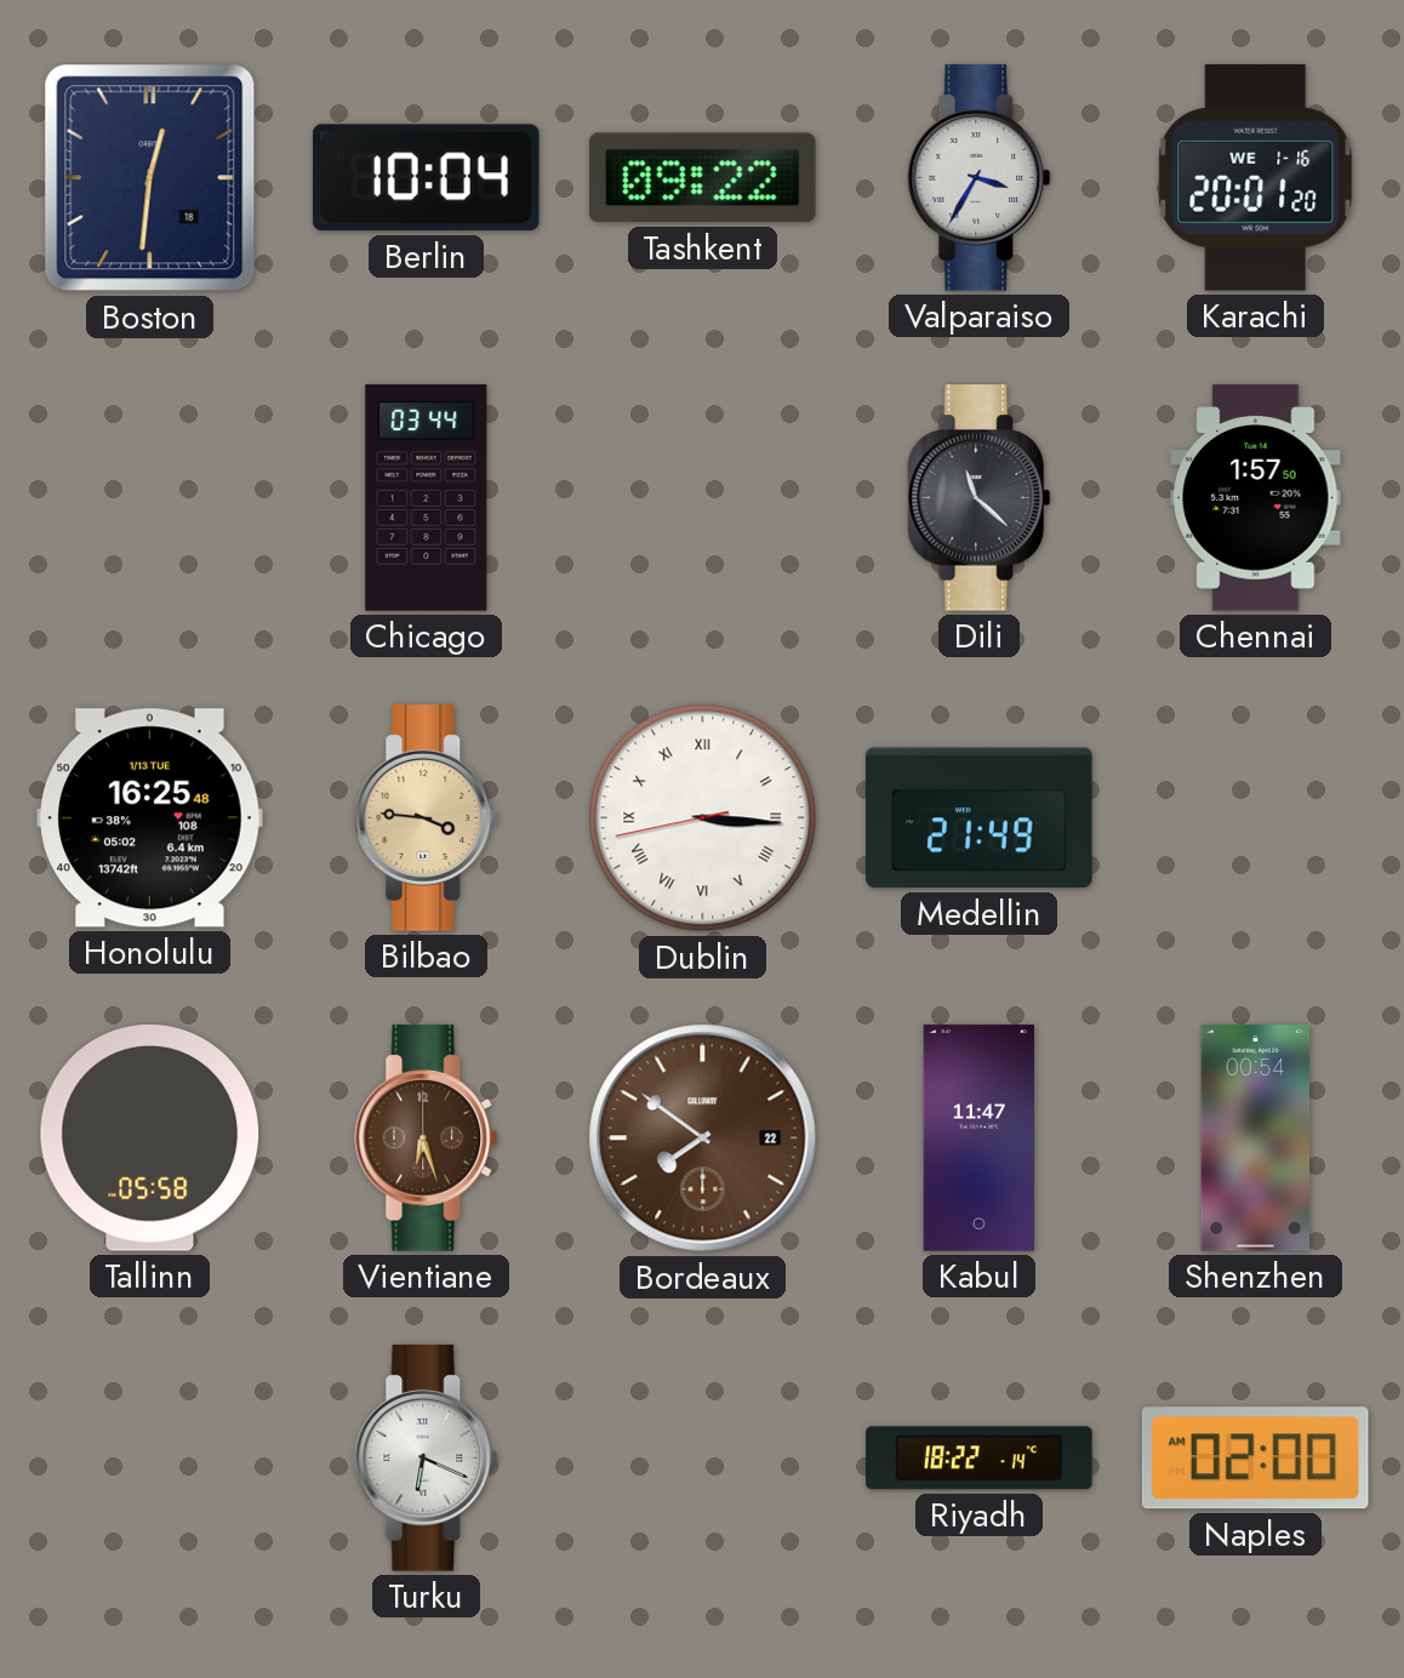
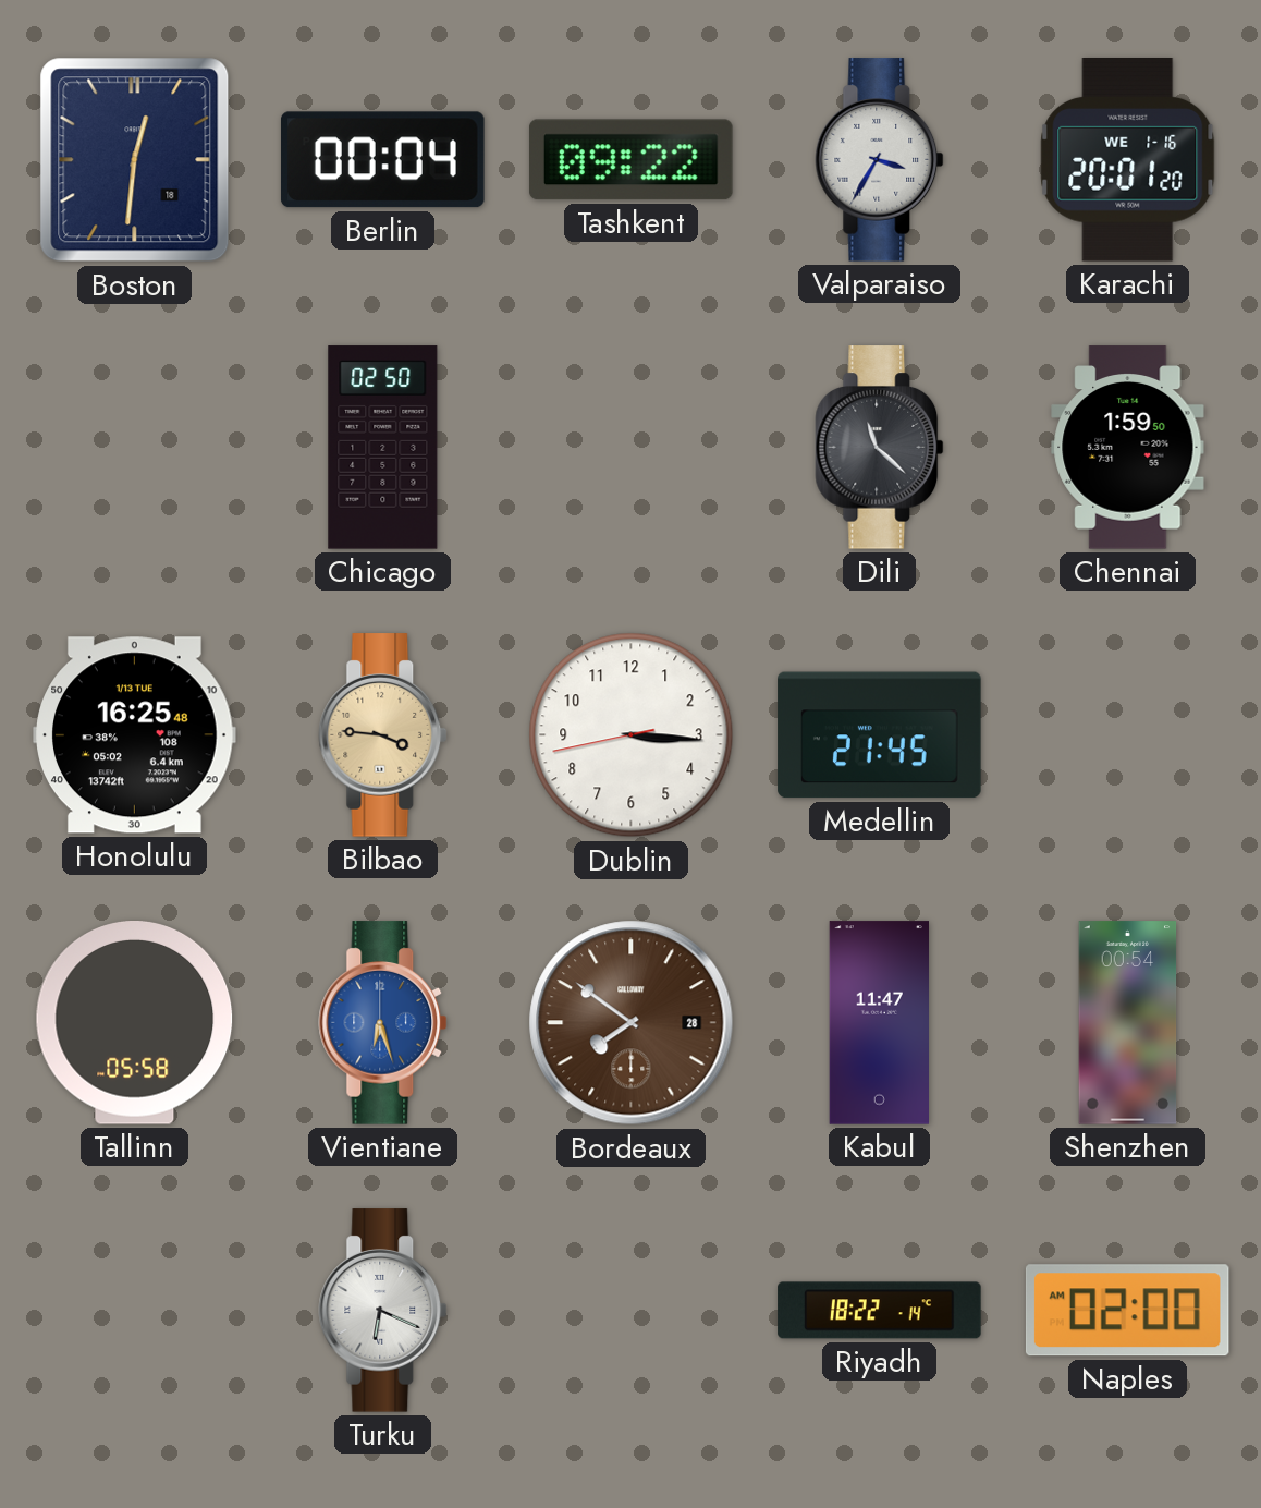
Berlin: 10:04 -> 00:04
Chicago: 03:44 -> 02:50
Chennai: 1:57 -> 1:59
Dublin numerals: Roman -> Arabic
Medellin: 21:49 -> 21:45
Vientiane dial: brown -> blue
Bordeaux date: 22 -> 28
